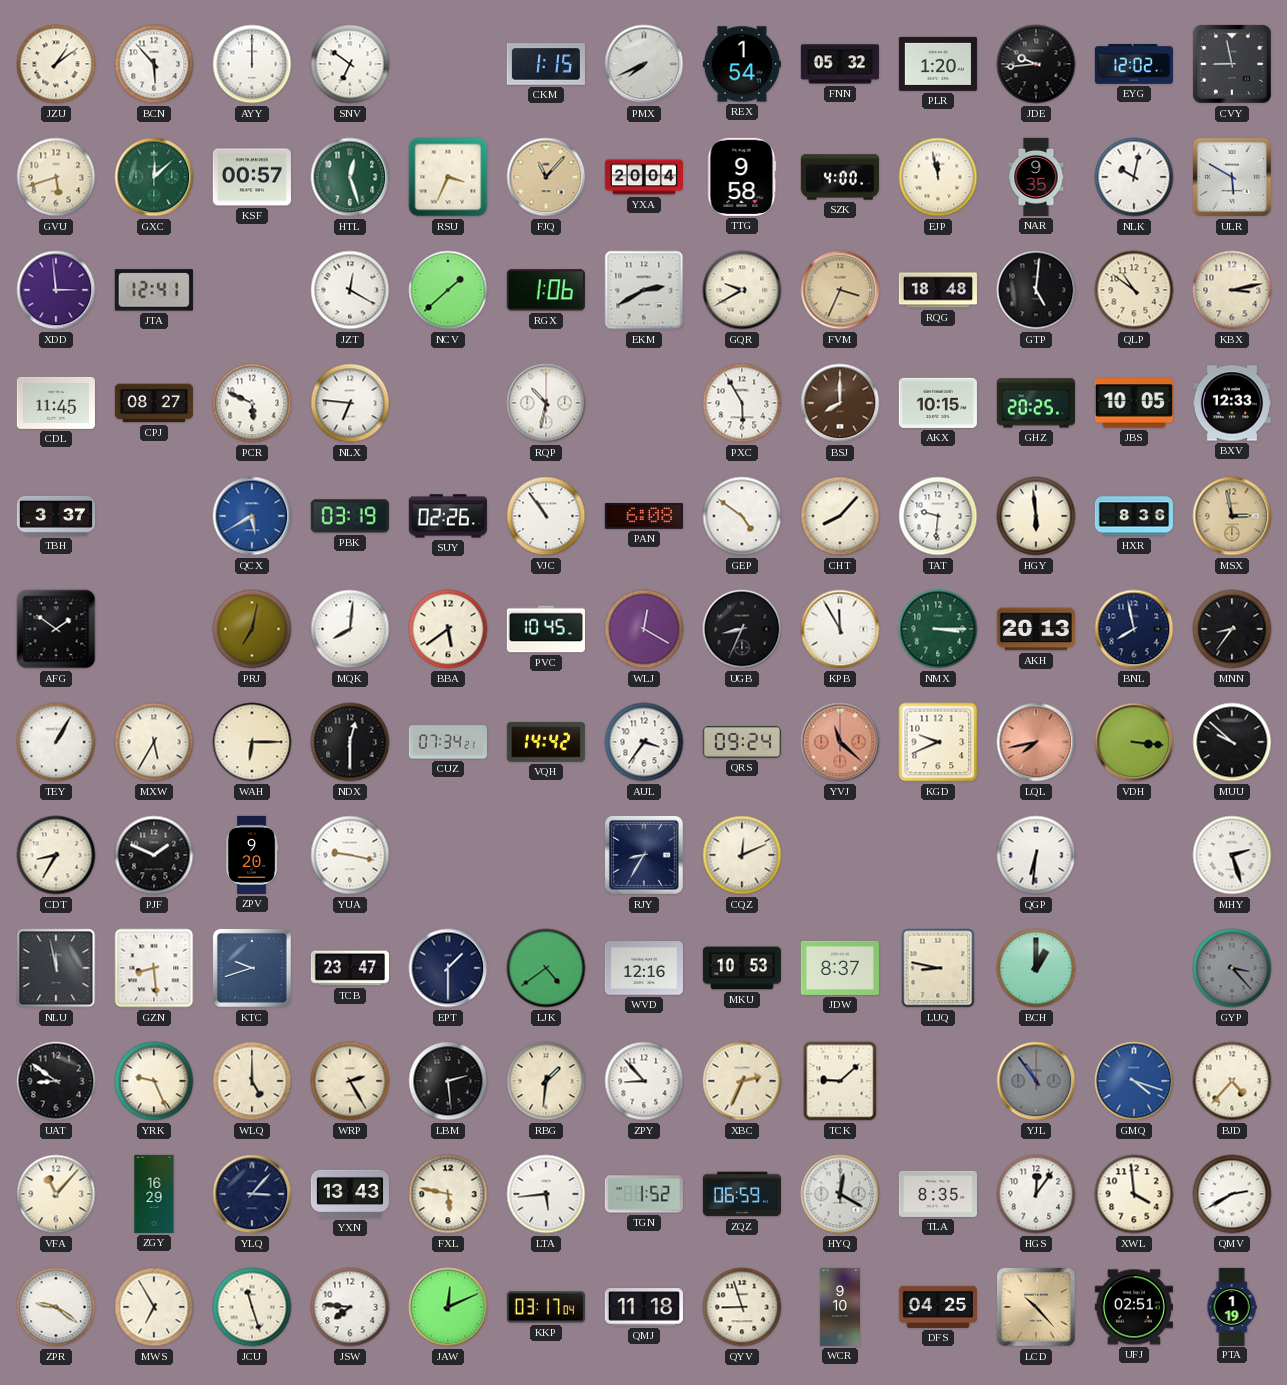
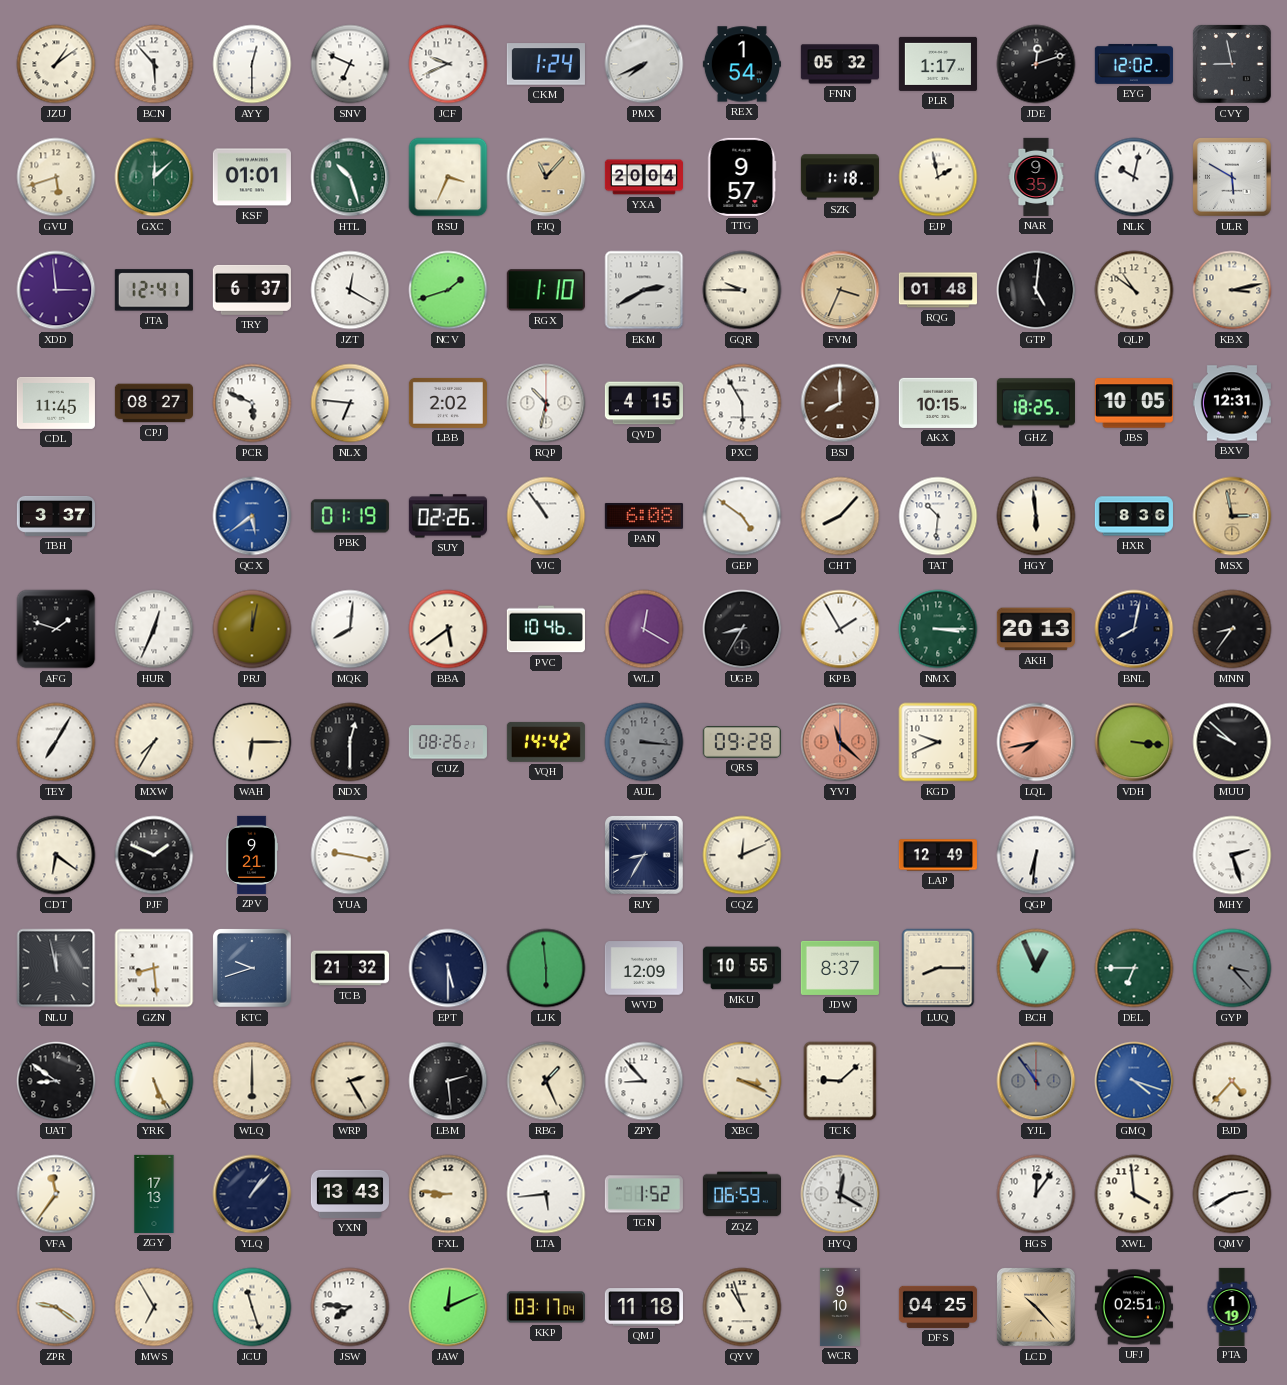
AYY: 12:00 -> 12:30
SNV: 6:51 -> 6:49
JCF: none -> 9:41
CKM: 1:15 -> 1:24
PLR: 1:20 -> 1:17
JDE: 9:44 -> 12:12
KSF: 00:57 -> 01:01
HTL: 12:27 -> 10:27
TTG: 9:58 -> 9:57
SZK: 4:00 -> 1:18
EJP: 11:58 -> 1:58
TRY: none -> 6:37
NCV: 1:38 -> 1:42
RGX: 1:06 -> 1:10
GQR: 9:40 -> 9:45
RQG: 18:48 -> 01:48
LBB: none -> 2:02
QVD: none -> 4:15
GHZ: 20:25 -> 18:25
BXV: 12:33 -> 12:31
QCX: 5:40 -> 5:39
PBK: 03:19 -> 01:19
TAT: 9:31 -> 10:31
AFG: 1:51 -> 1:48
HUR: none -> 12:34
PRJ: 7:02 -> 12:02
PVC: 10:45 -> 10:46
UGB: 8:34 -> 8:35
KPB: 11:55 -> 1:55
BNL: 7:58 -> 8:02
TEY: 1:05 -> 7:05
MXW: 5:35 -> 7:35
CUZ: 07:34 -> 08:26
AUL: 3:36 -> 3:16
AUL dial: white -> grey
QRS: 09:24 -> 09:28
CDT: 8:35 -> 6:21
ZPV: 9:20 -> 9:21
LAP: none -> 12:49
TCB: 23:47 -> 21:32
EPT: 1:30 -> 5:30
LJK: 4:39 -> 5:59
WVD: 12:16 -> 12:09
MKU: 10:53 -> 10:55
LUQ: 8:47 -> 8:15
BCH: 1:00 -> 12:56
DEL: none -> 6:45
YRK: 9:26 -> 5:26
WLQ: 5:00 -> 6:00
RBG: 1:31 -> 1:26
XBC: 2:34 -> 3:19
VFA: 11:07 -> 11:36
ZGY: 16:29 -> 17:13
YLQ: 3:07 -> 1:07
FXL: 5:47 -> 8:46
TLA: 8:35 -> none
QYV: 8:57 -> 10:57
